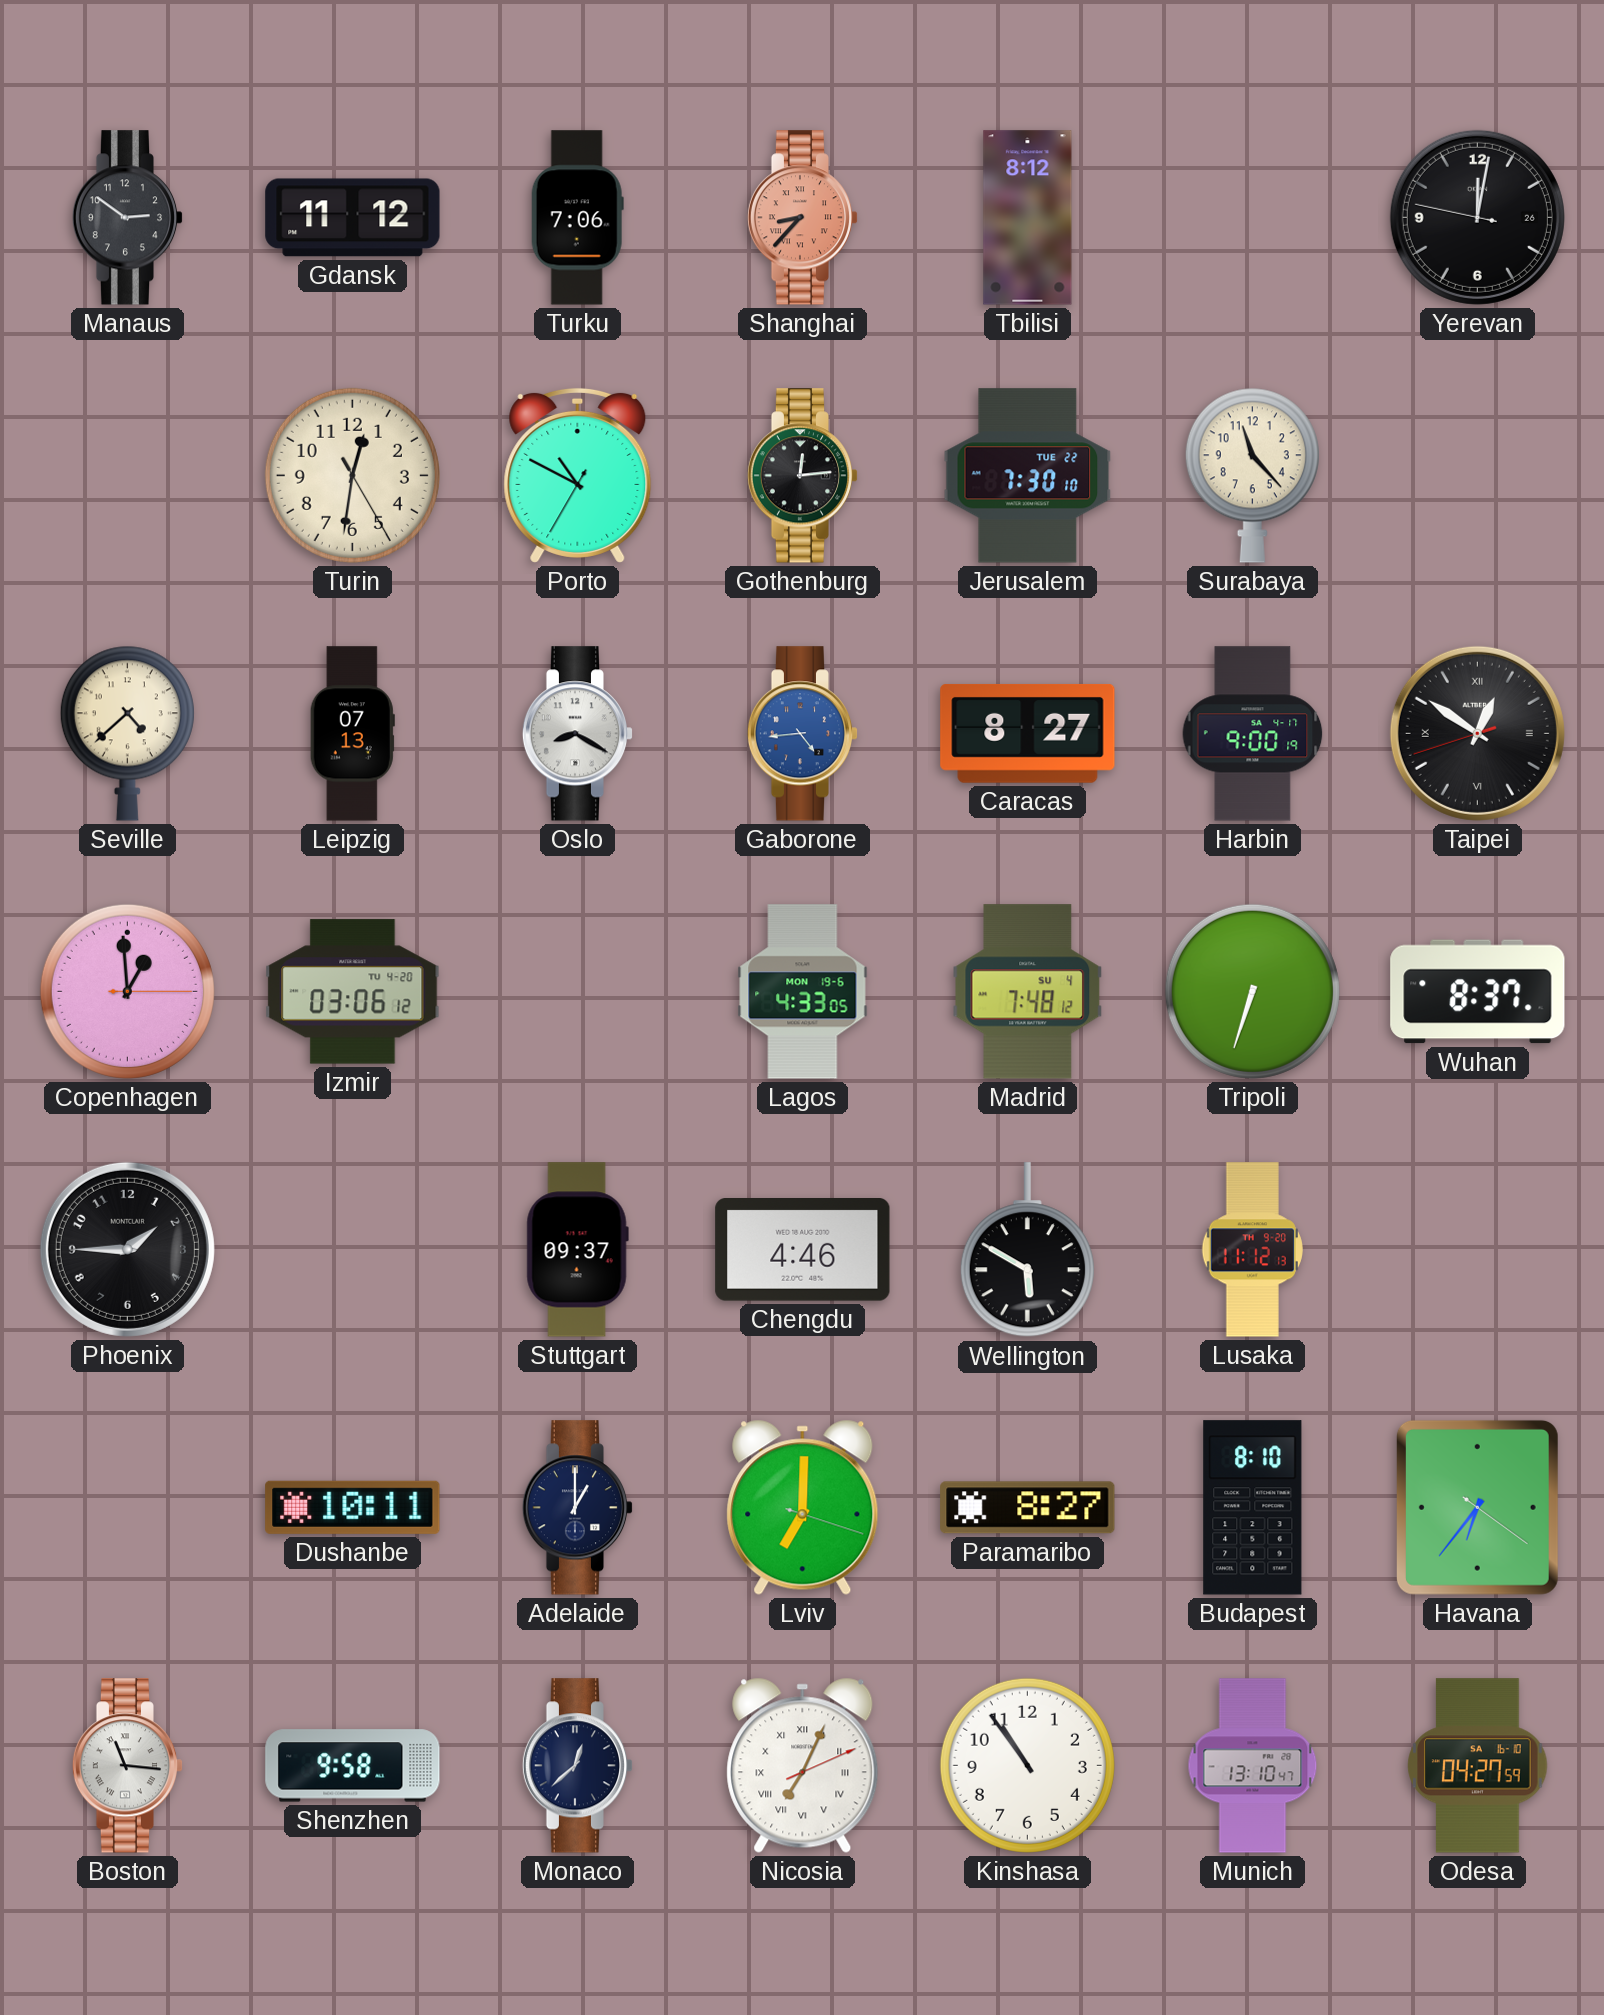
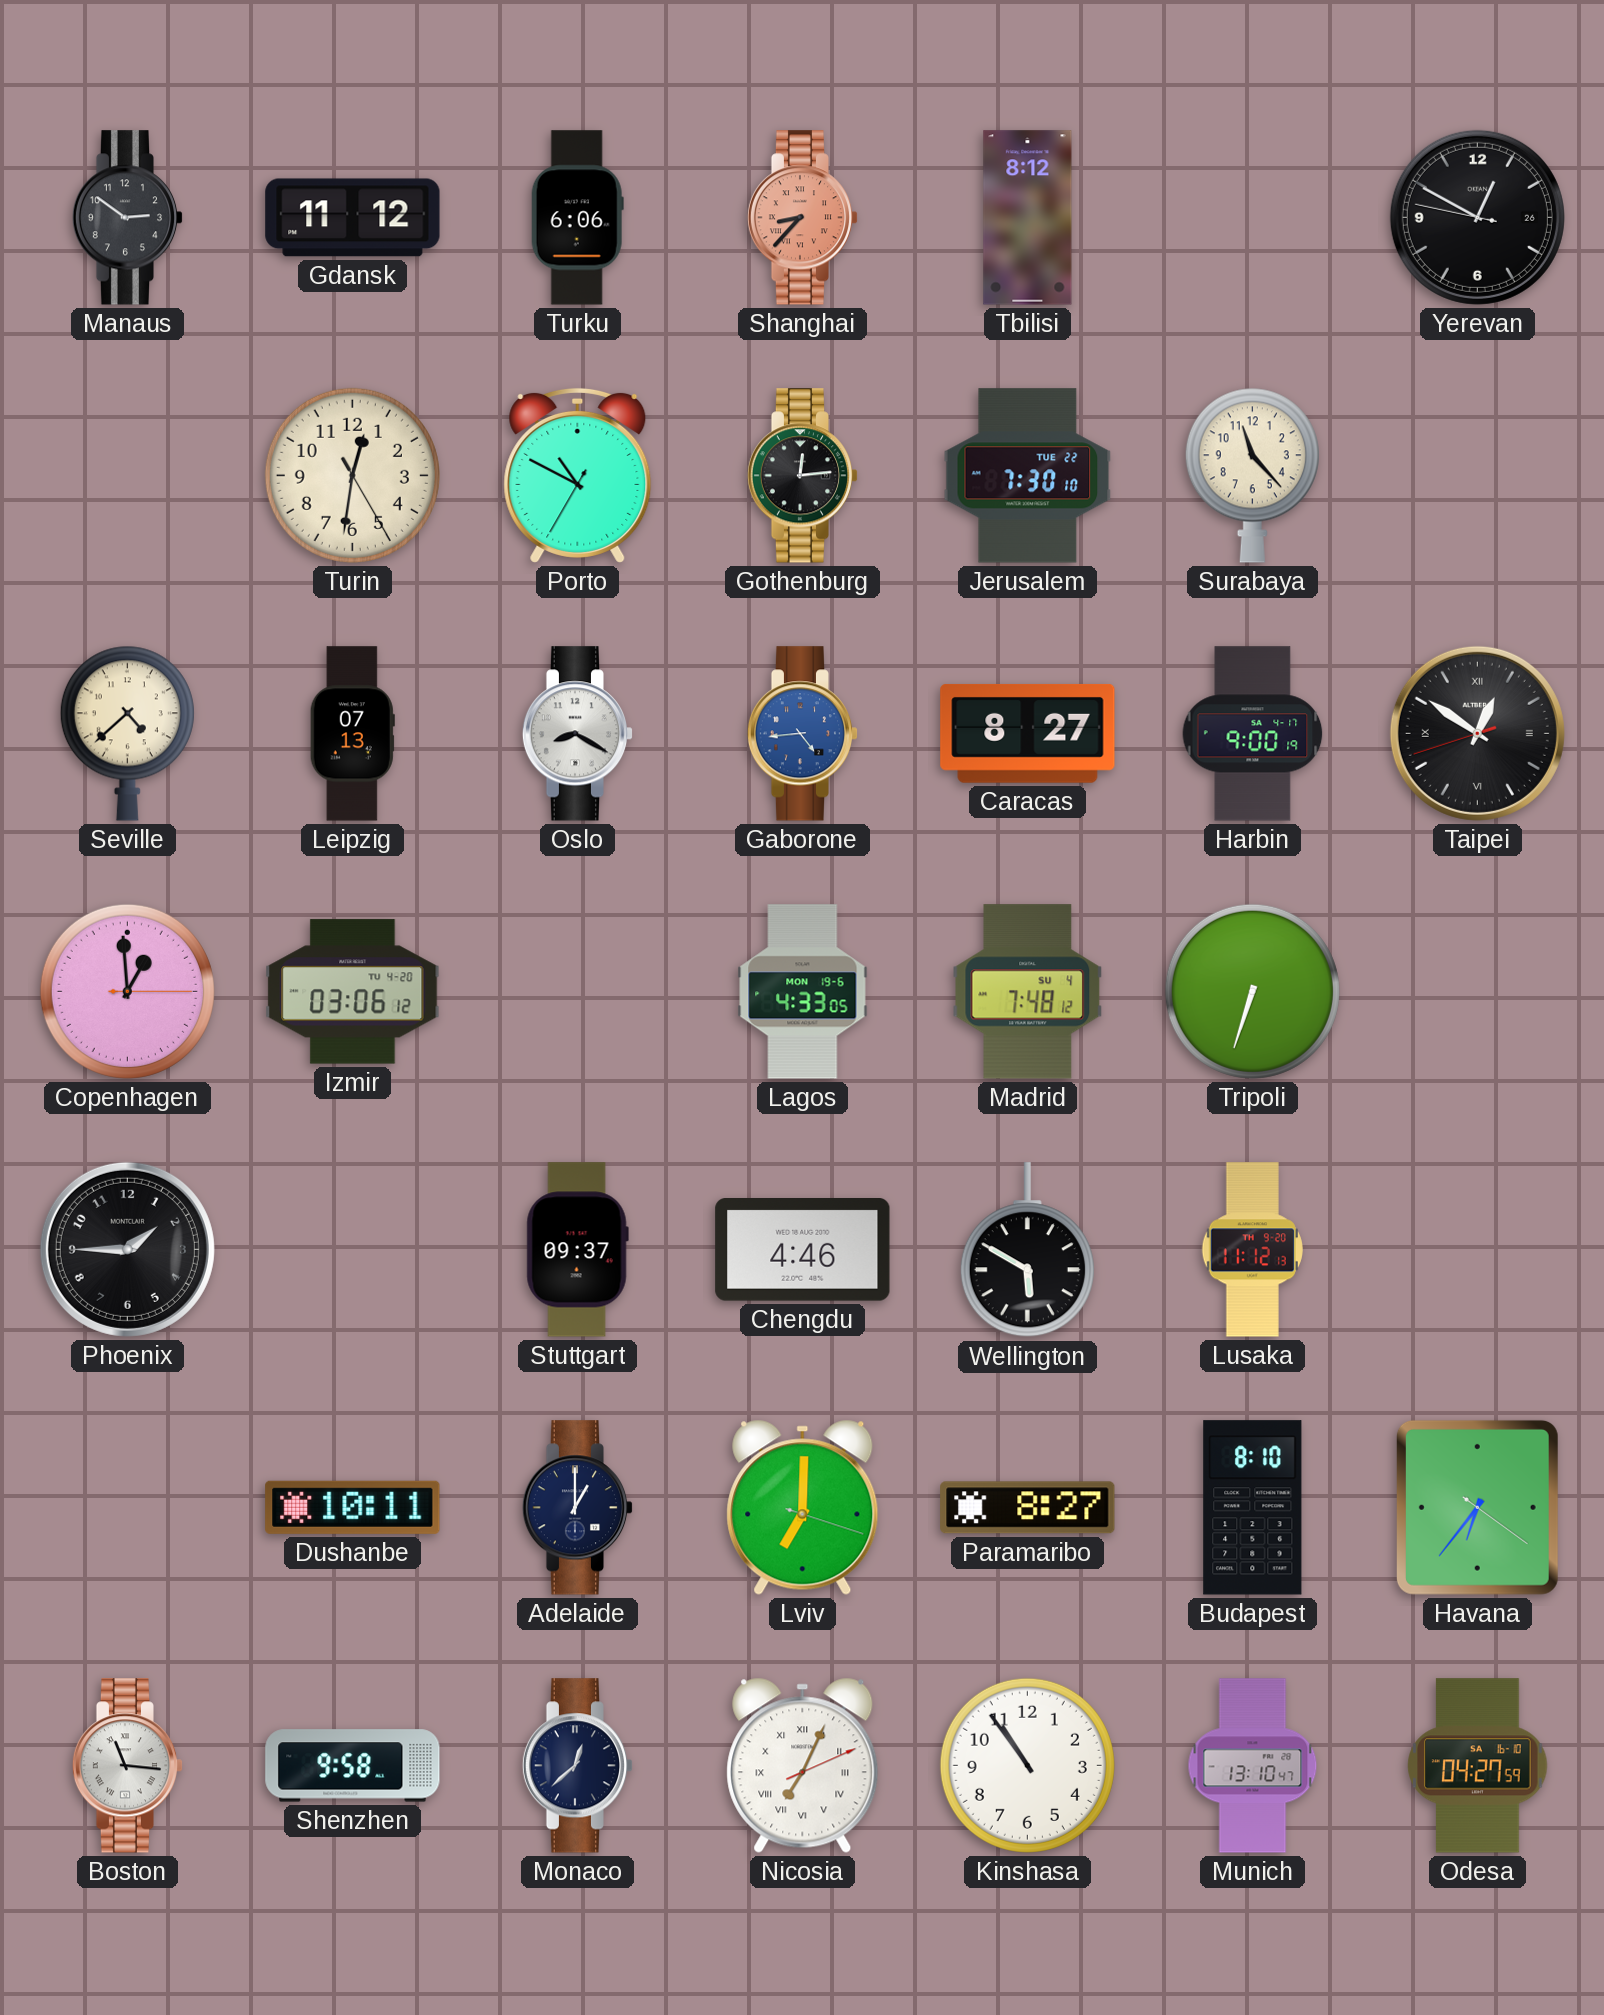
Turku: 7:06 -> 6:06
Yerevan: 12:01 -> 12:49
Wuhan: 8:37 -> none
